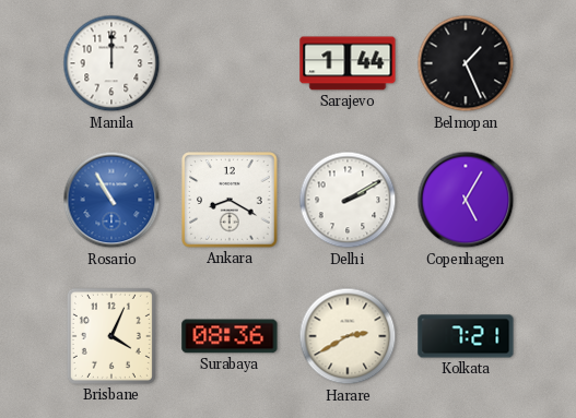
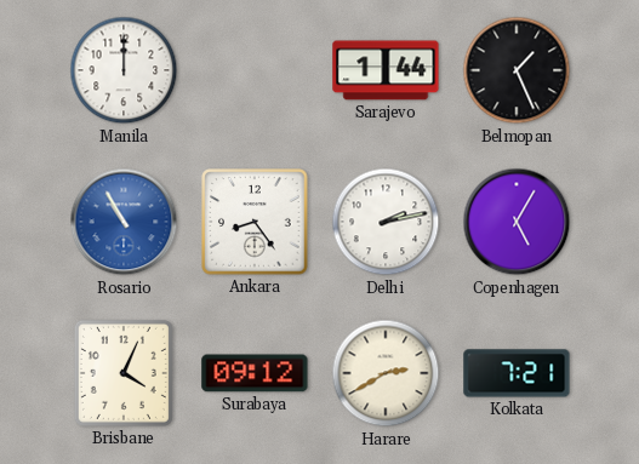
Ankara: 8:20 -> 8:24
Delhi: 2:10 -> 2:13
Surabaya: 08:36 -> 09:12
